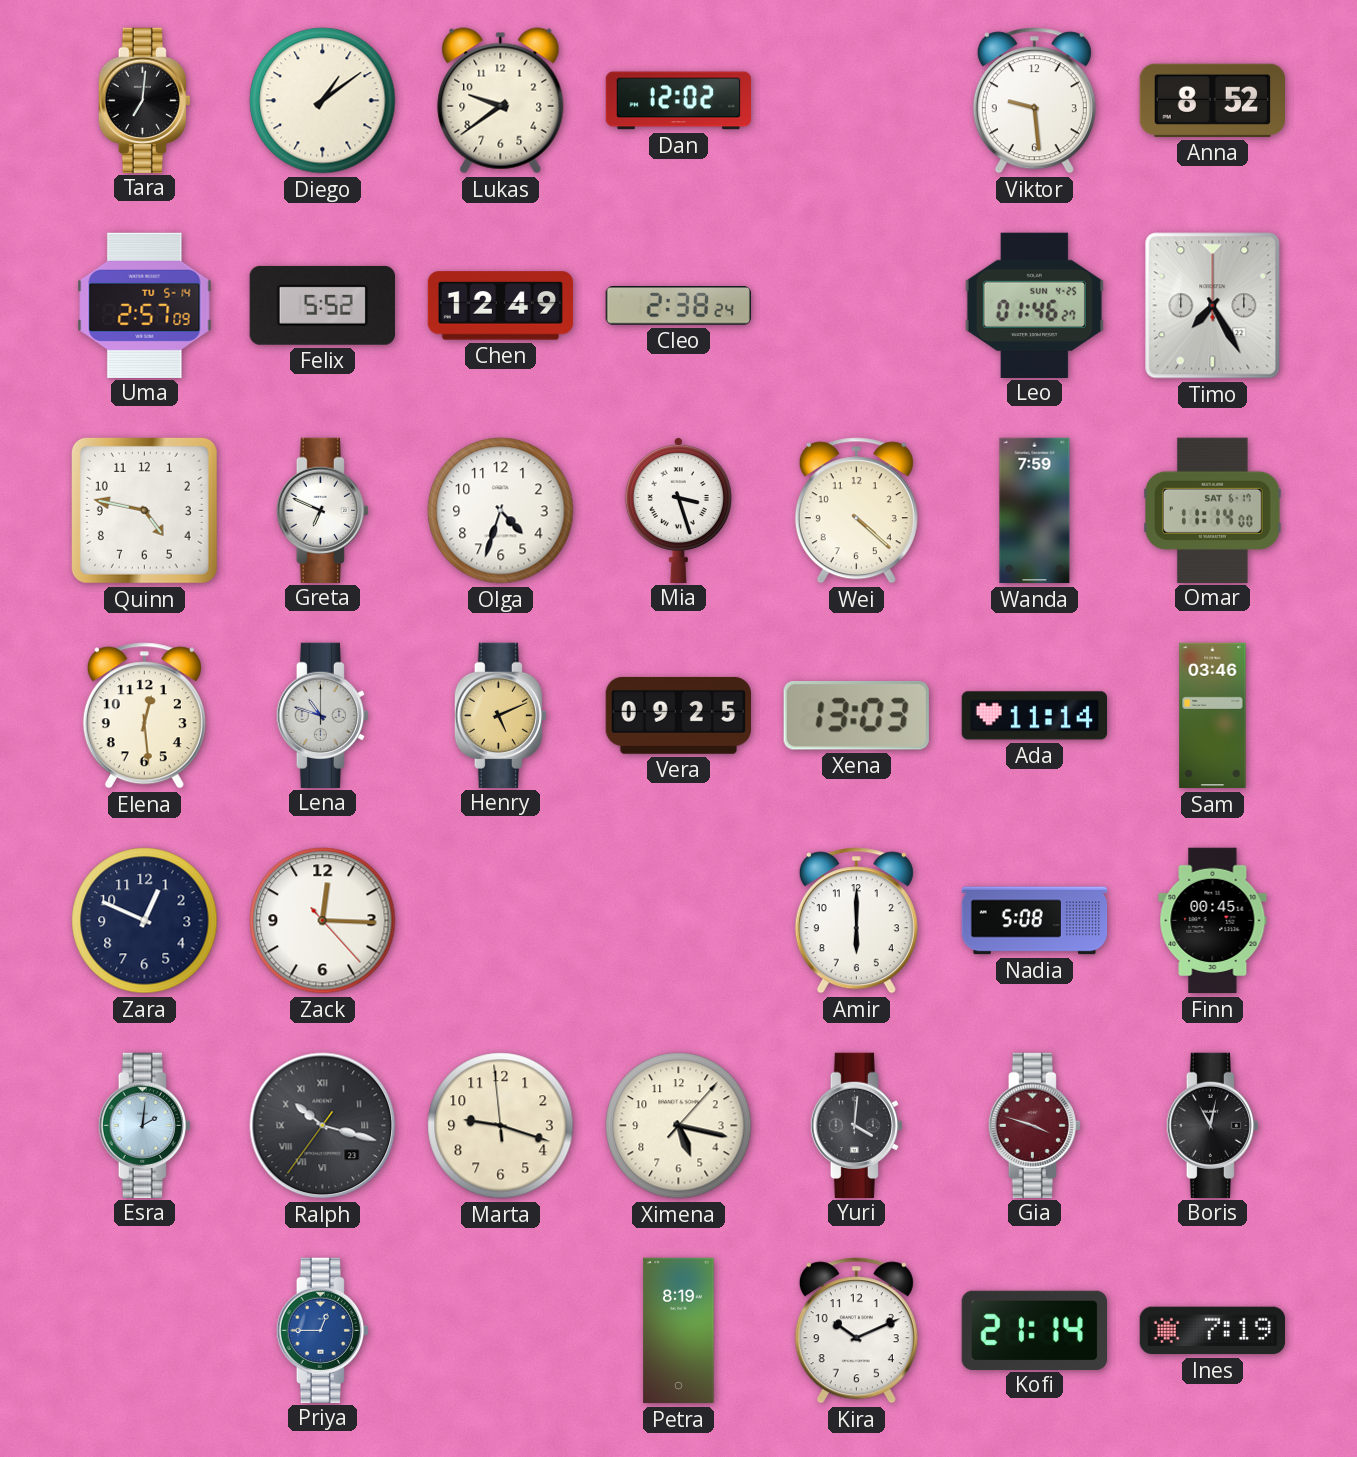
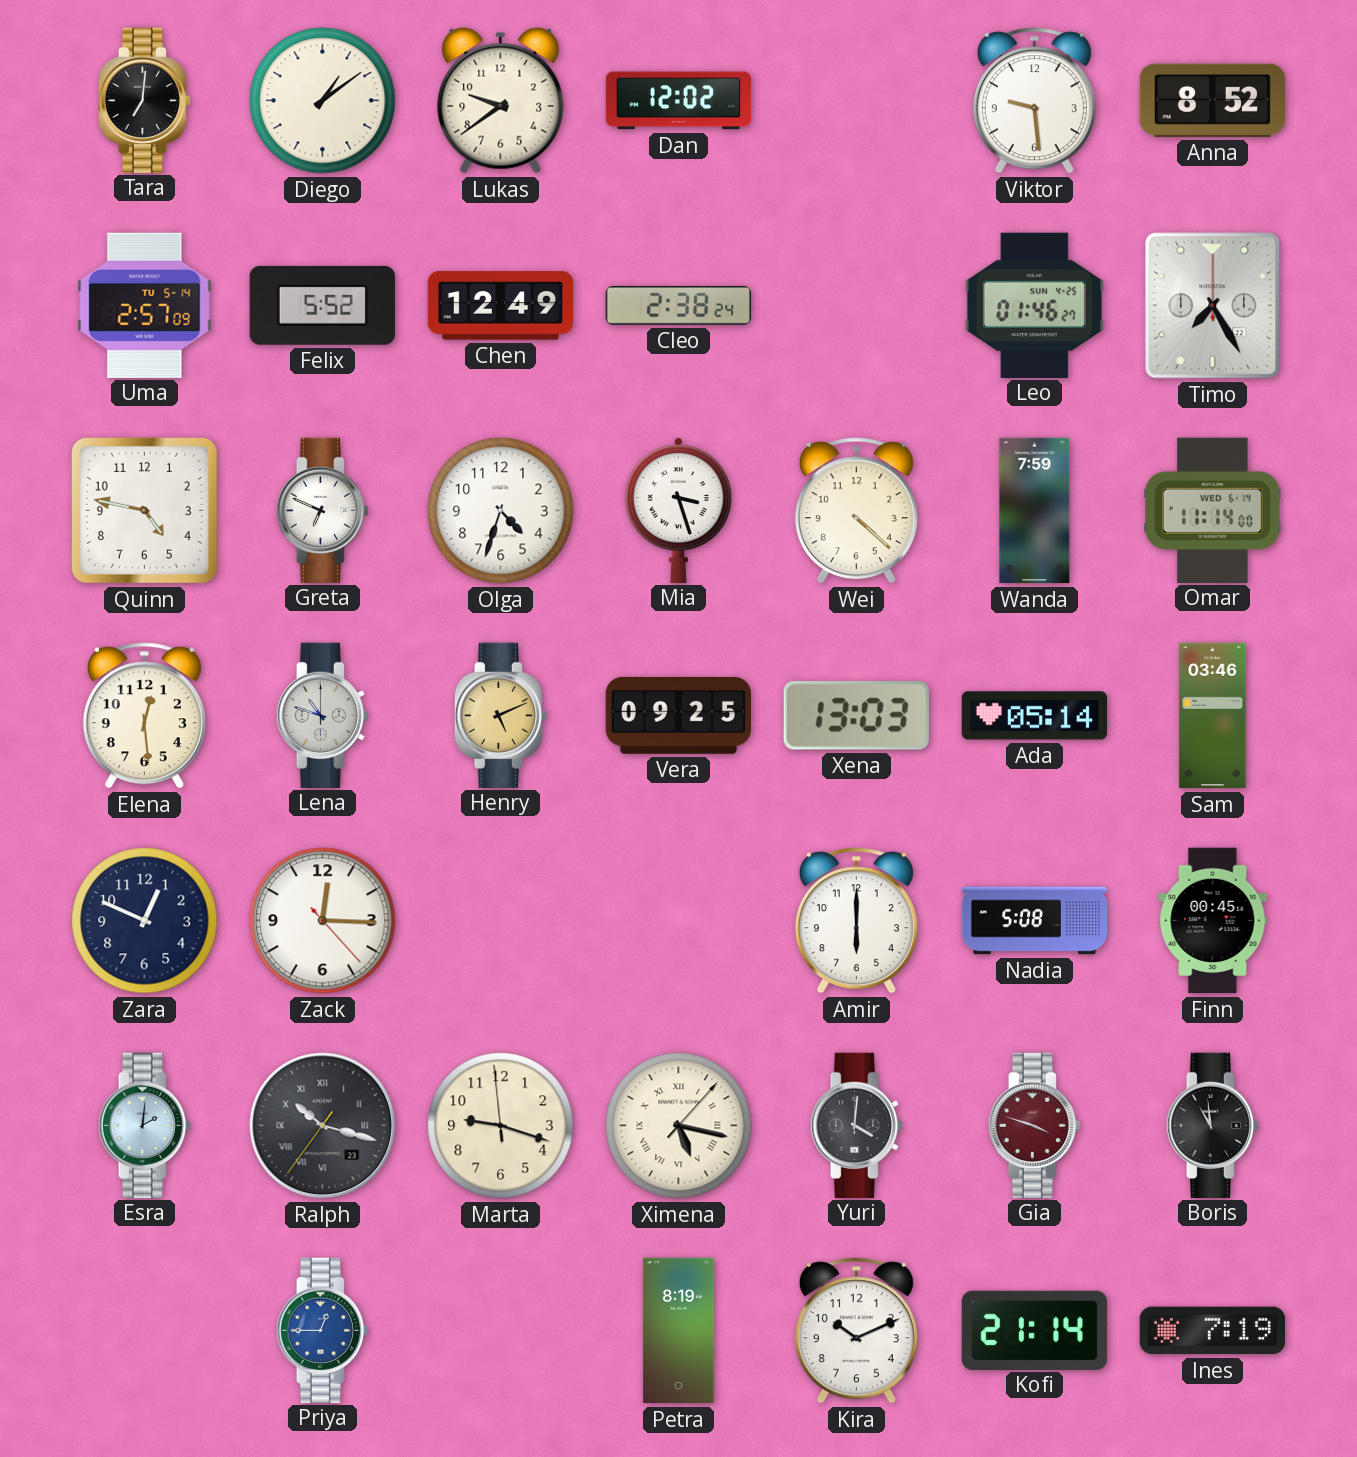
Omar date: SAT 6-17 -> WED 6-14
Ada: 11:14 -> 05:14
Ximena numerals: Arabic -> Roman
Boris: 11:02 -> 10:59
